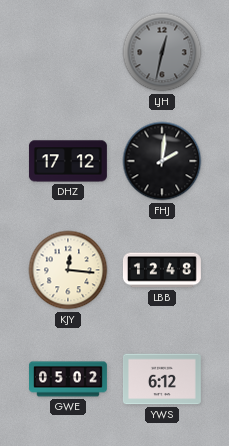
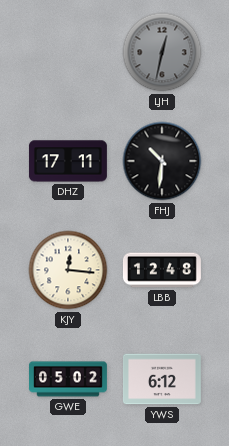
DHZ: 17:12 -> 17:11
FHJ: 2:01 -> 10:31
